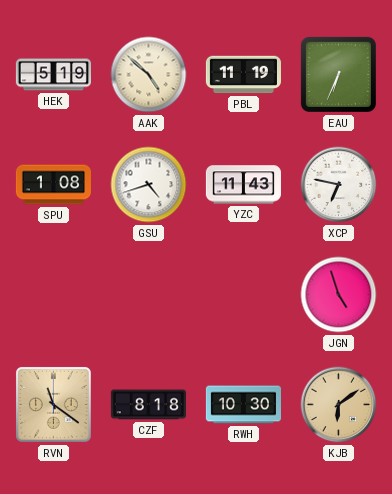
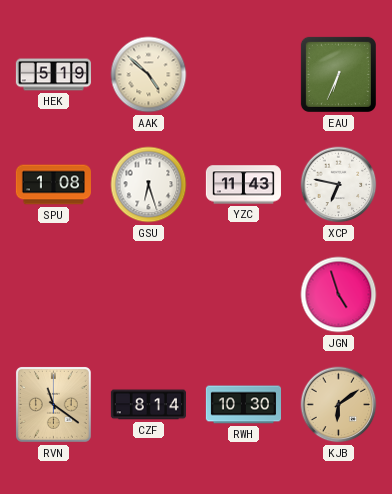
PBL: 11:19 -> none
GSU: 4:42 -> 6:27
CZF: 8:18 -> 8:14
